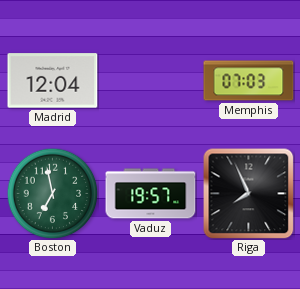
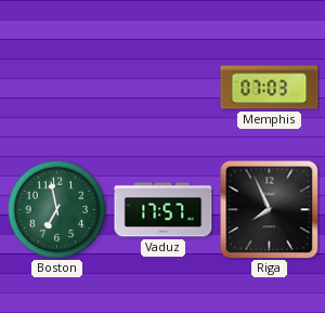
Madrid: 12:04 -> none
Vaduz: 19:57 -> 17:57
